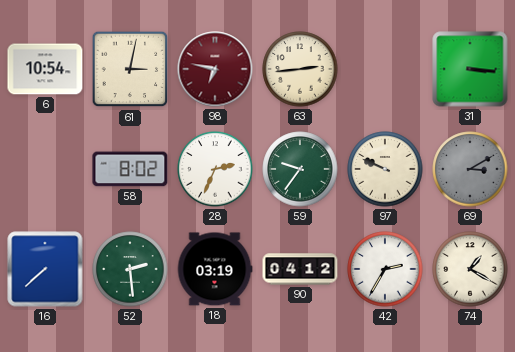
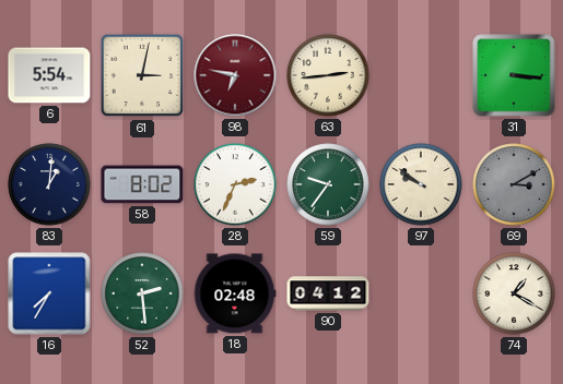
6: 10:54 -> 5:54
83: none -> 1:01
97: 9:49 -> 9:51
16: 7:38 -> 7:35
18: 03:19 -> 02:48
42: 2:35 -> none
